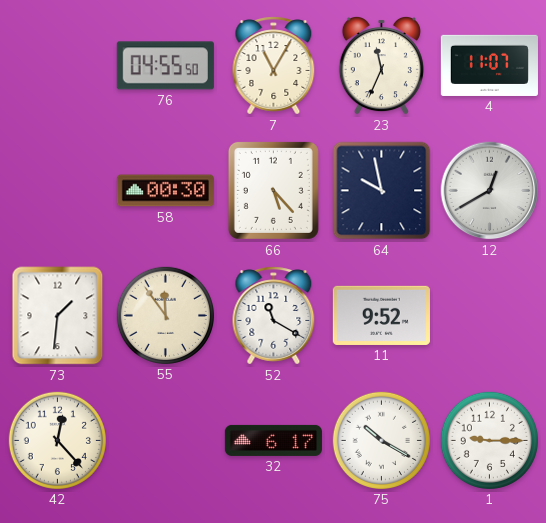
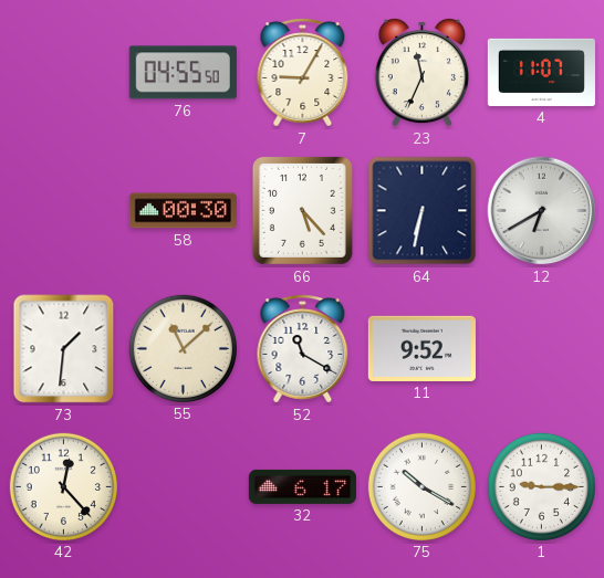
7: 11:05 -> 9:05
64: 9:58 -> 6:32
12: 12:40 -> 6:40
55: 11:54 -> 11:08
